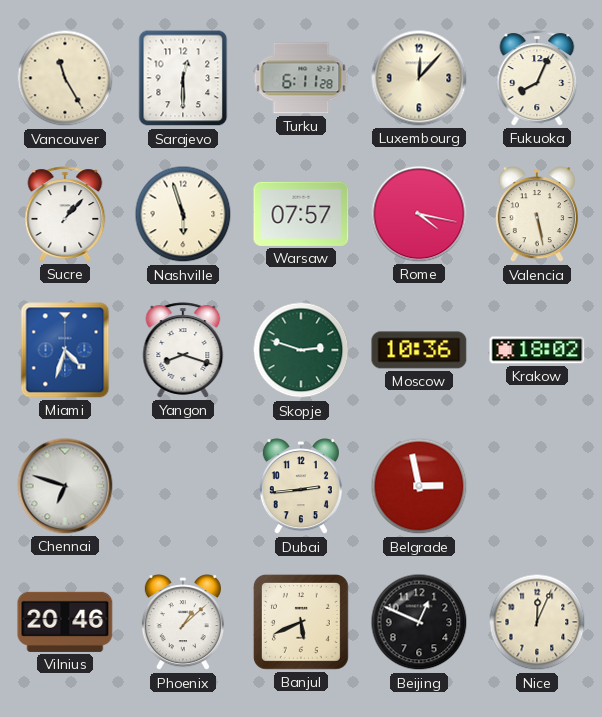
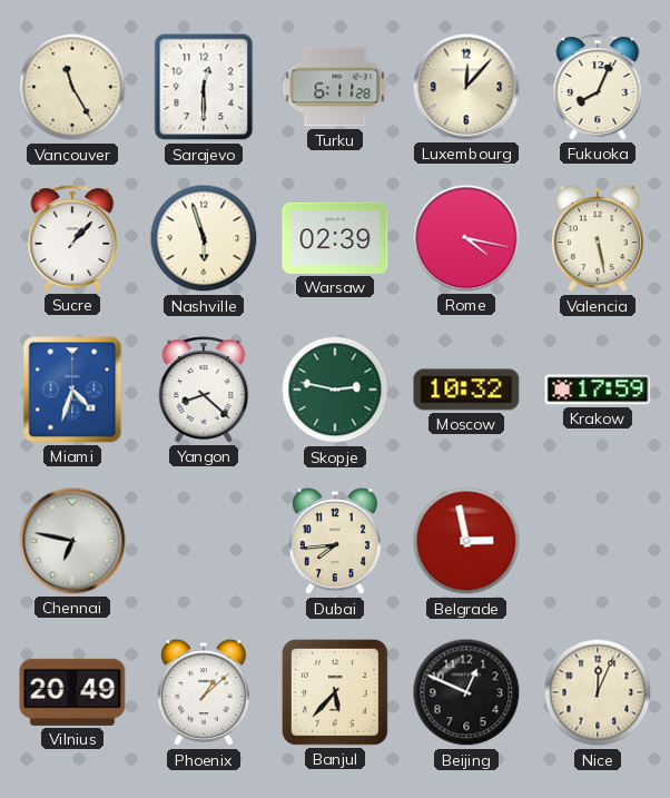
Warsaw: 07:57 -> 02:39
Yangon: 8:18 -> 8:22
Skopje: 2:48 -> 2:47
Moscow: 10:36 -> 10:32
Krakow: 18:02 -> 17:59
Chennai: 6:48 -> 6:47
Dubai: 2:44 -> 7:44
Vilnius: 20:46 -> 20:49
Banjul: 5:41 -> 5:37
